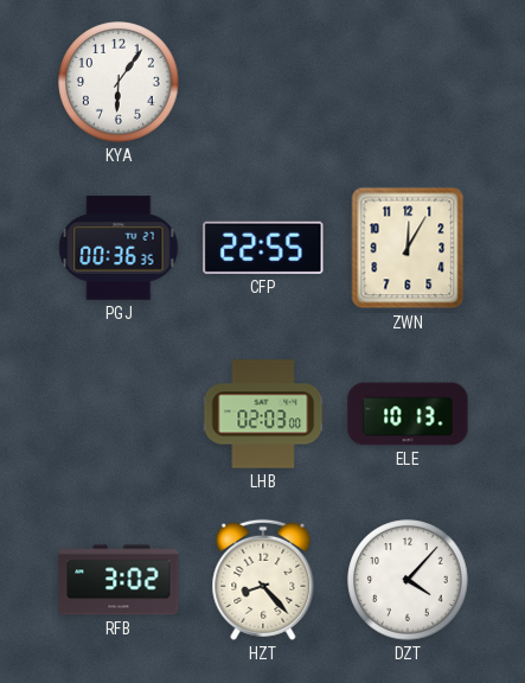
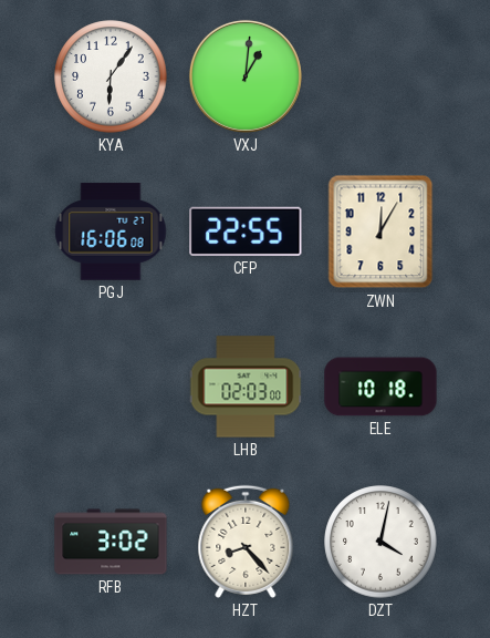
VXJ: none -> 1:01
PGJ: 00:36 -> 16:06
ELE: 10:13 -> 10:18
DZT: 4:07 -> 4:02
